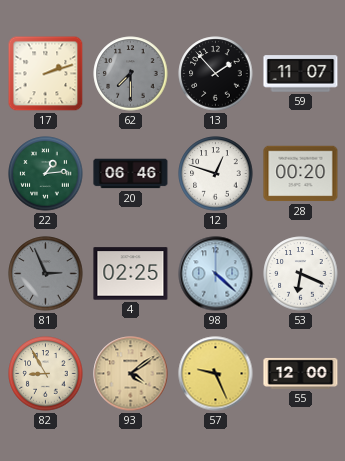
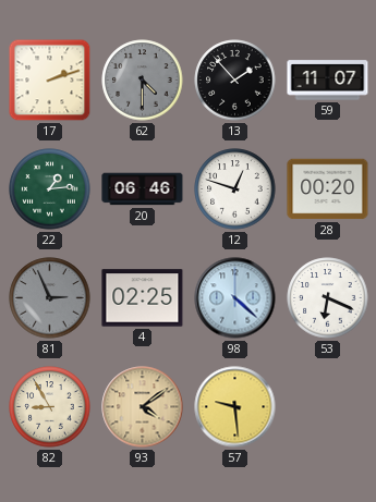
62: 7:30 -> 4:30
57: 9:26 -> 9:29
55: 12:00 -> none
